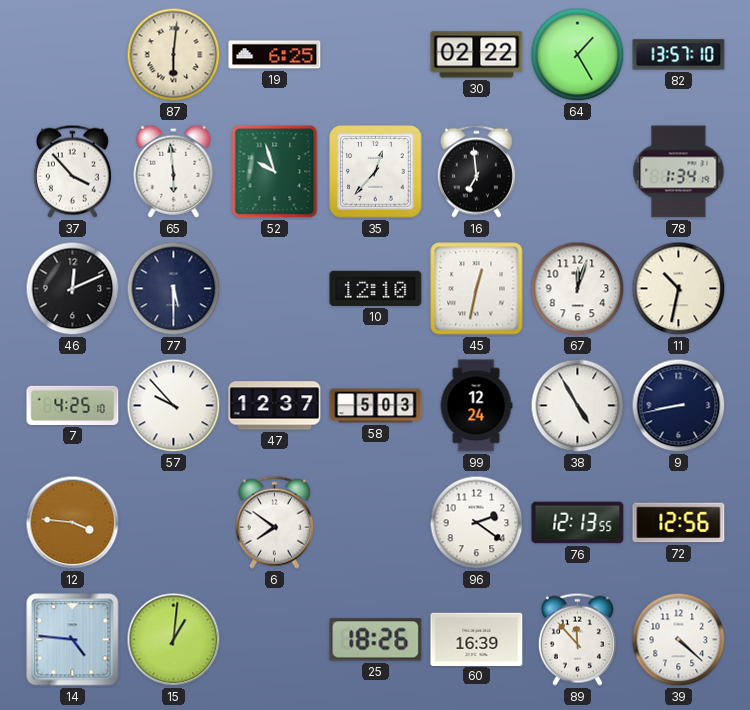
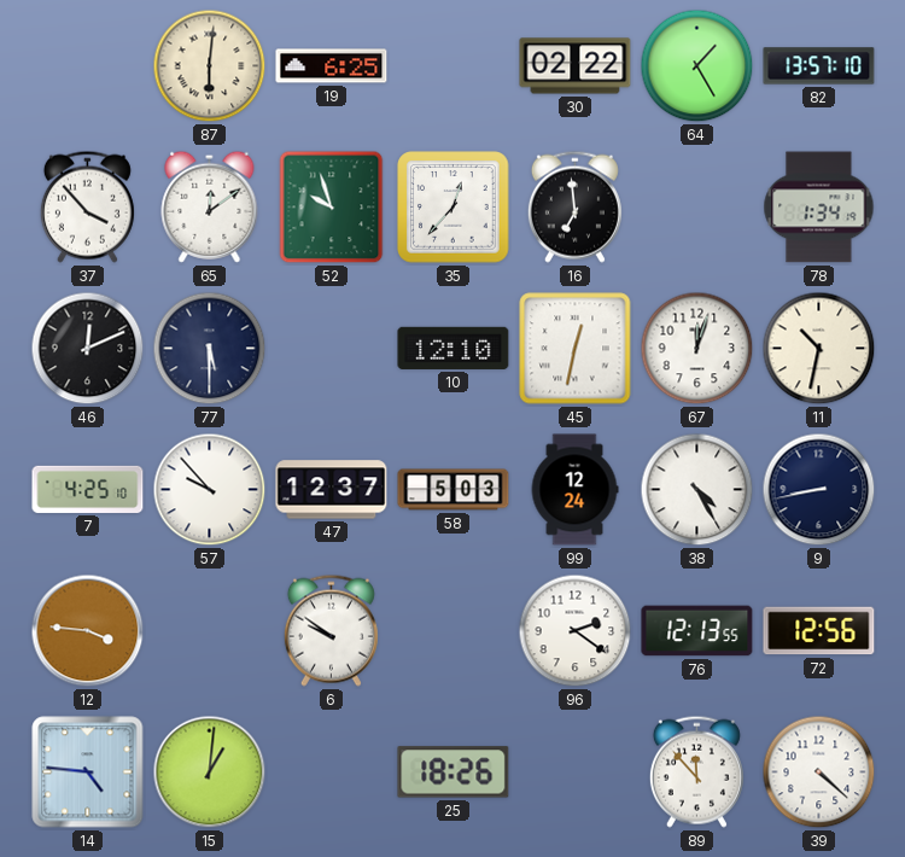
65: 5:59 -> 12:09
38: 4:55 -> 4:25
6: 7:51 -> 9:51
60: 16:39 -> none
